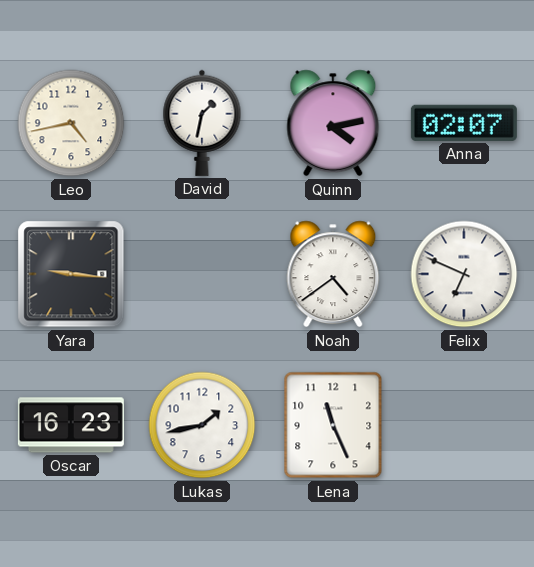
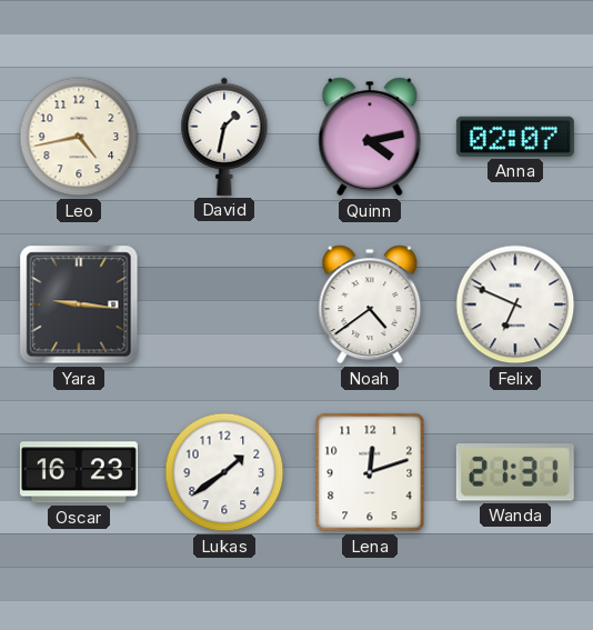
Lukas: 1:43 -> 1:39
Lena: 11:26 -> 12:12
Wanda: none -> 21:31
